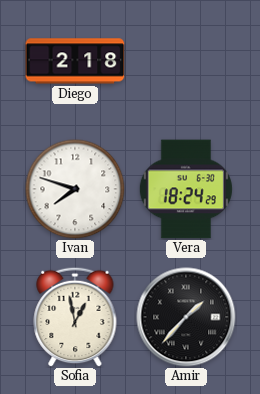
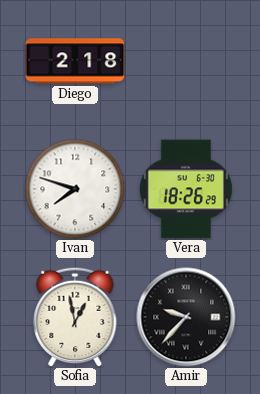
Vera: 18:24 -> 18:26
Amir: 1:37 -> 9:37
